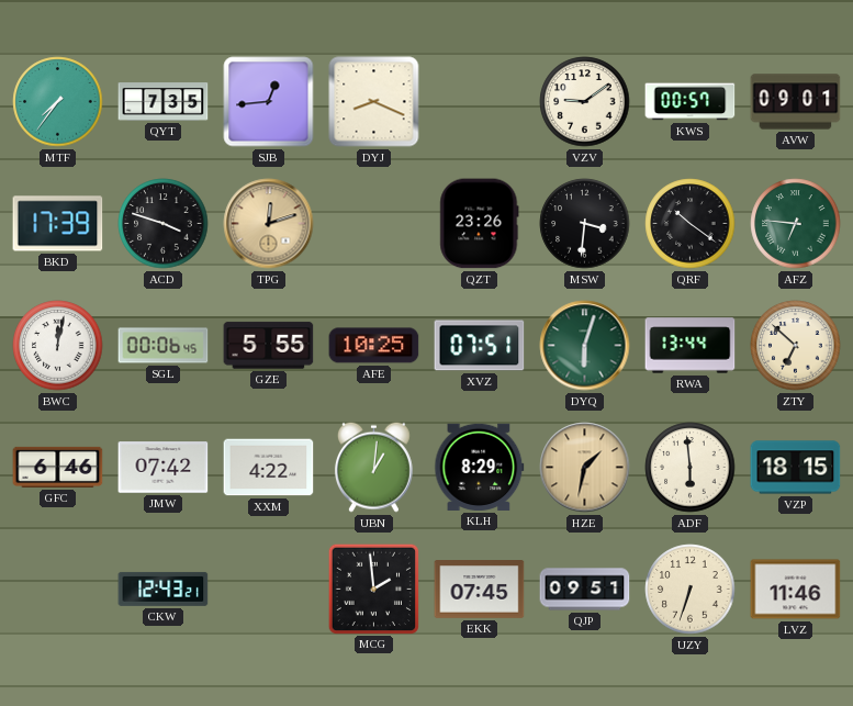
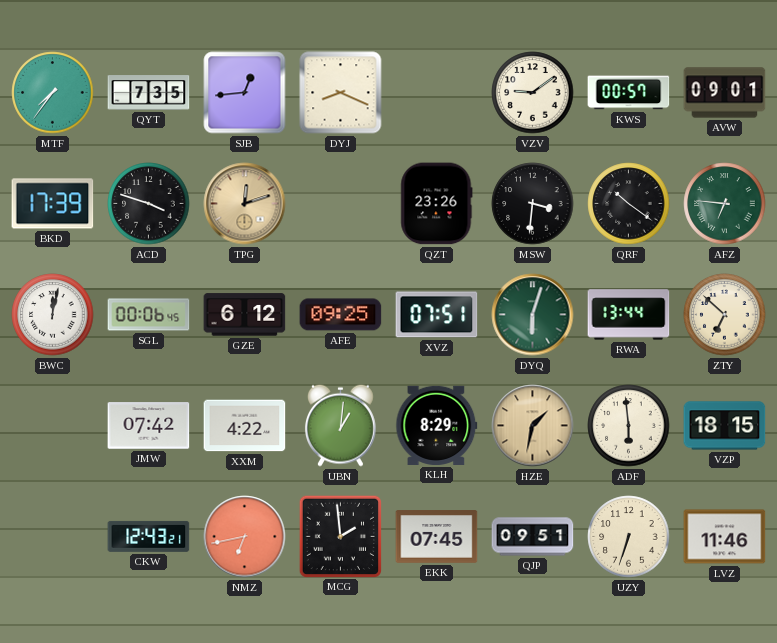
GZE: 5:55 -> 6:12
AFE: 10:25 -> 09:25
GFC: 6:46 -> none
NMZ: none -> 6:43
